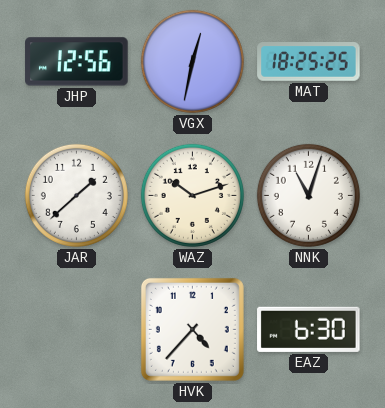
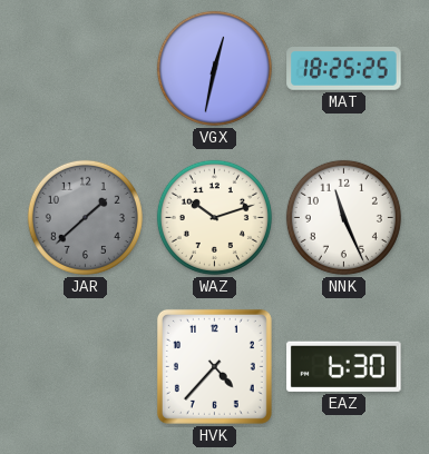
JHP: 12:56 -> none
JAR dial: white -> grey
NNK: 11:03 -> 11:26
